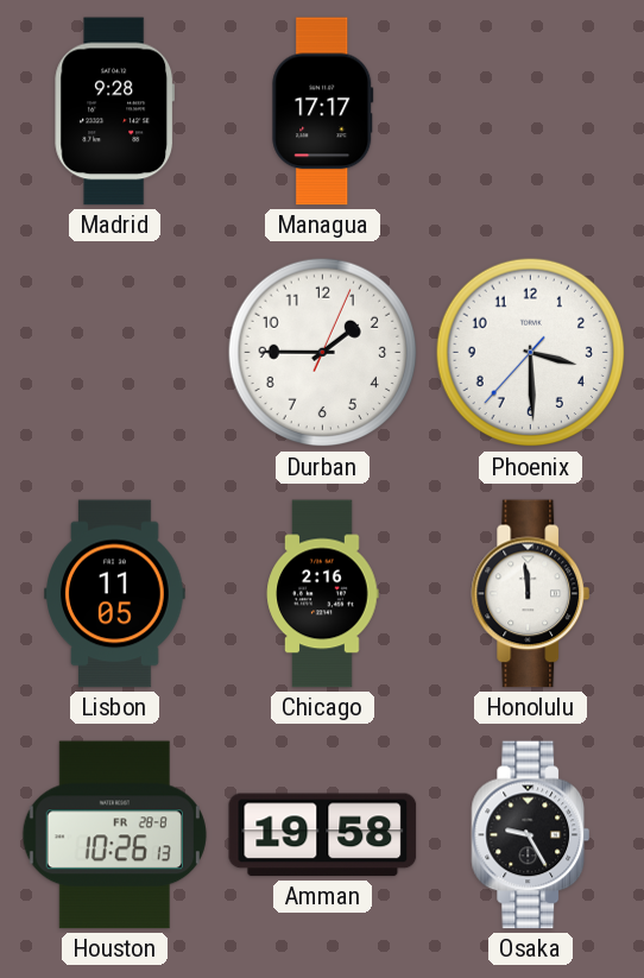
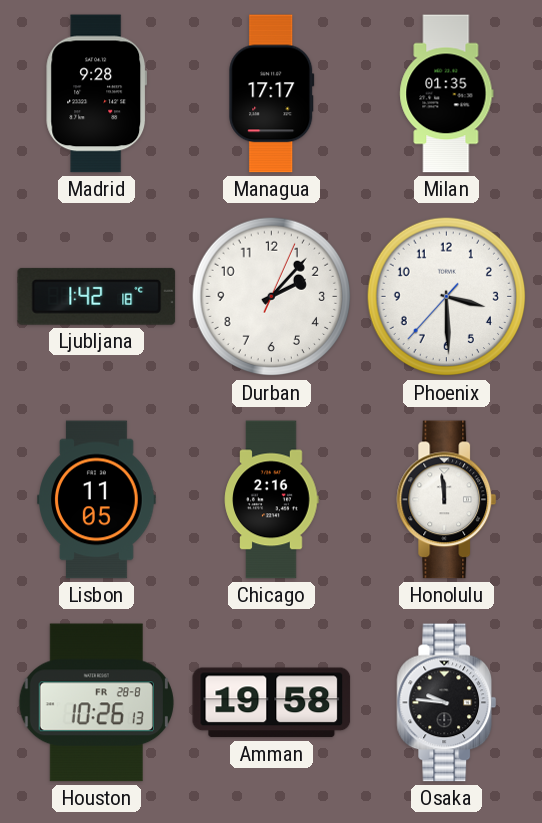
Milan: none -> 01:35
Ljubljana: none -> 1:42
Durban: 1:45 -> 2:07
Osaka: 9:25 -> 9:46
